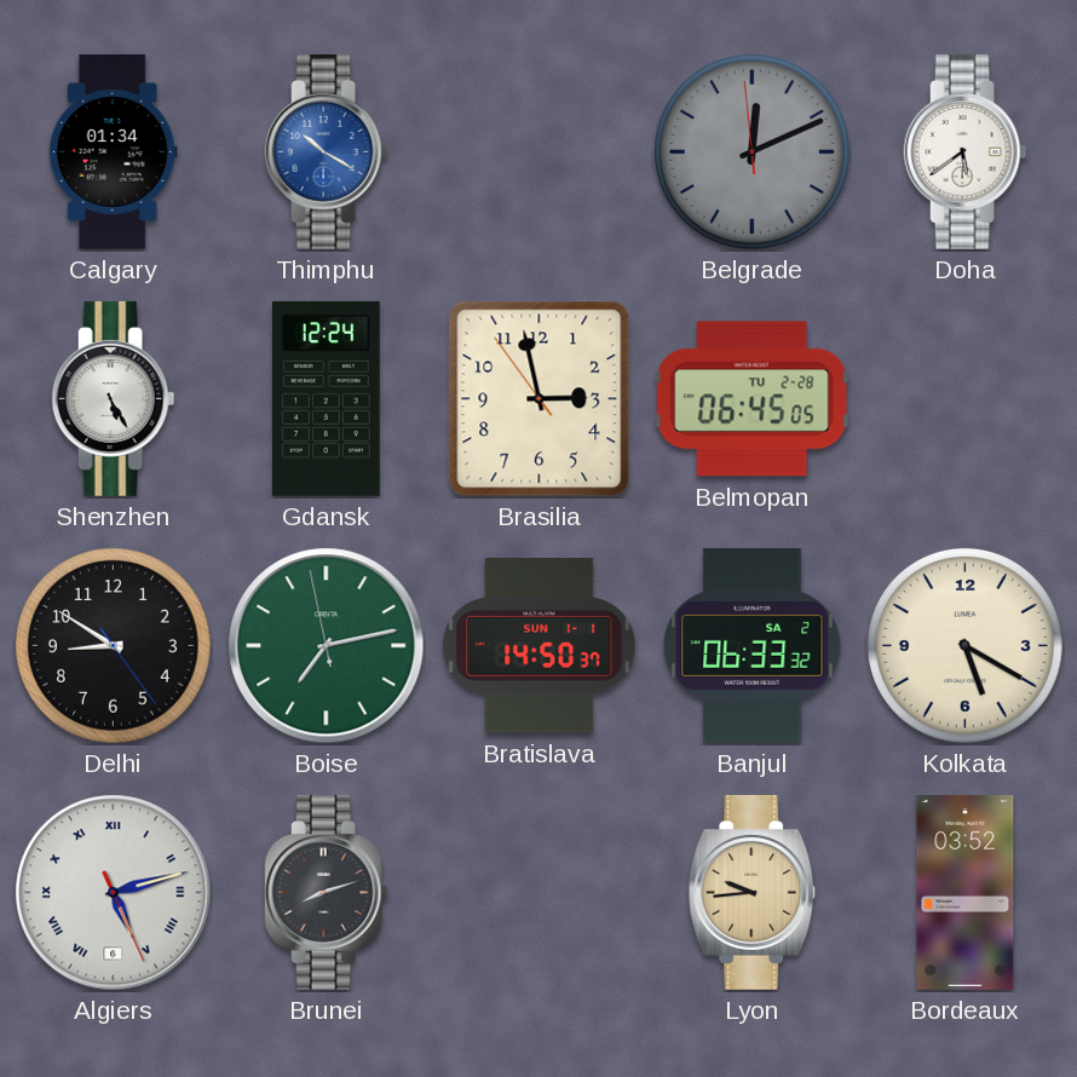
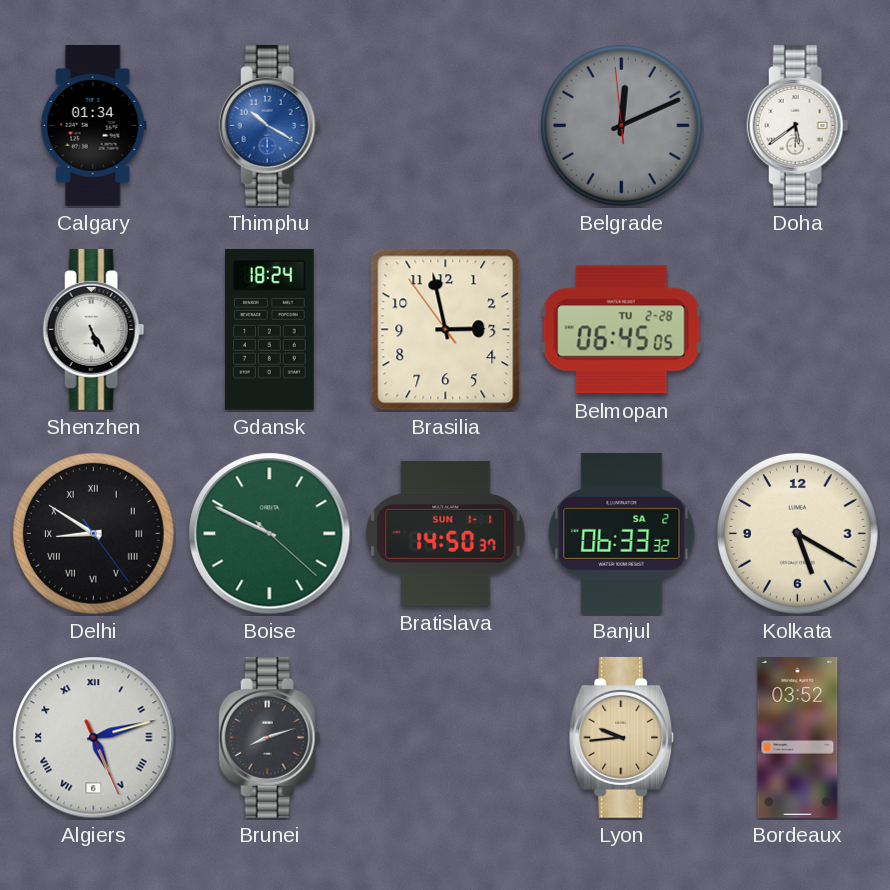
Gdansk: 12:24 -> 18:24
Delhi numerals: Arabic -> Roman
Boise: 7:12 -> 9:49
